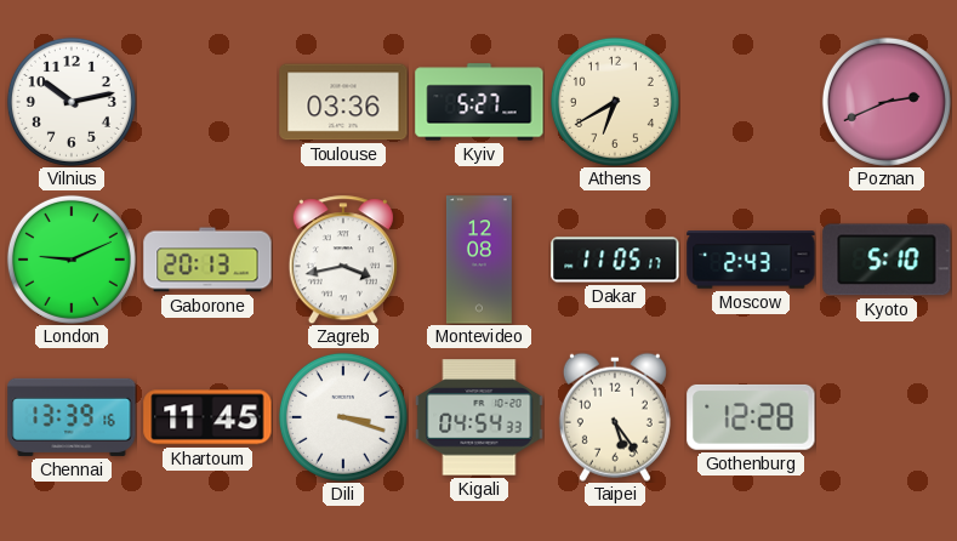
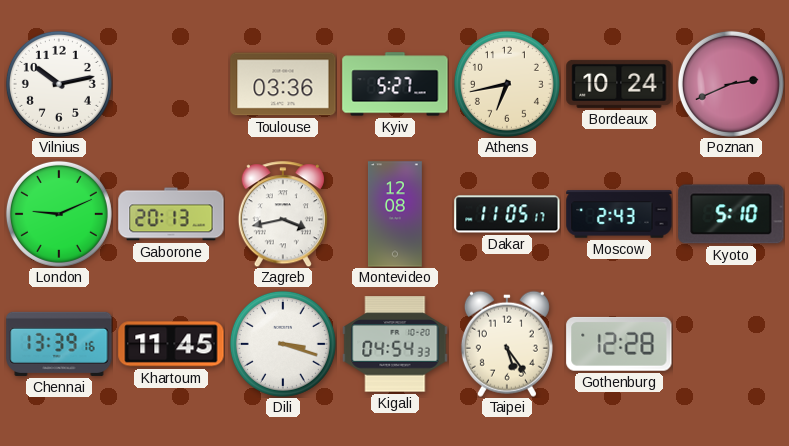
Athens: 6:40 -> 6:43
Bordeaux: none -> 10:24
